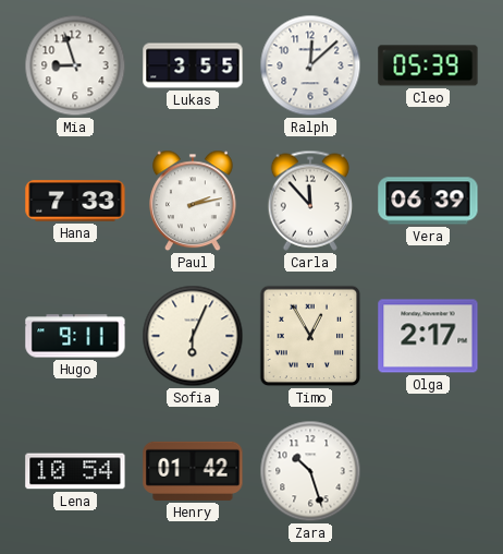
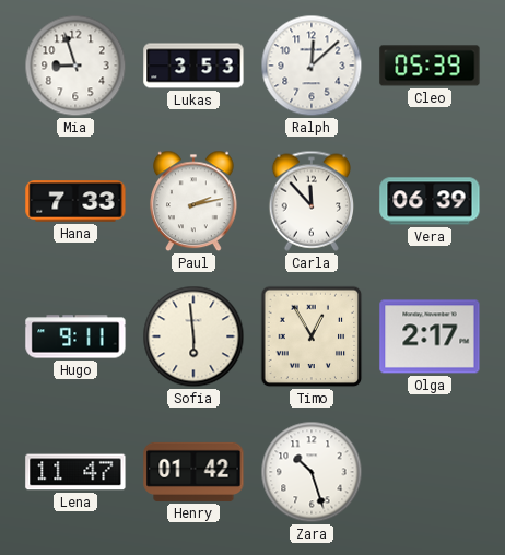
Lukas: 3:55 -> 3:53
Sofia: 6:04 -> 5:59
Lena: 10:54 -> 11:47
